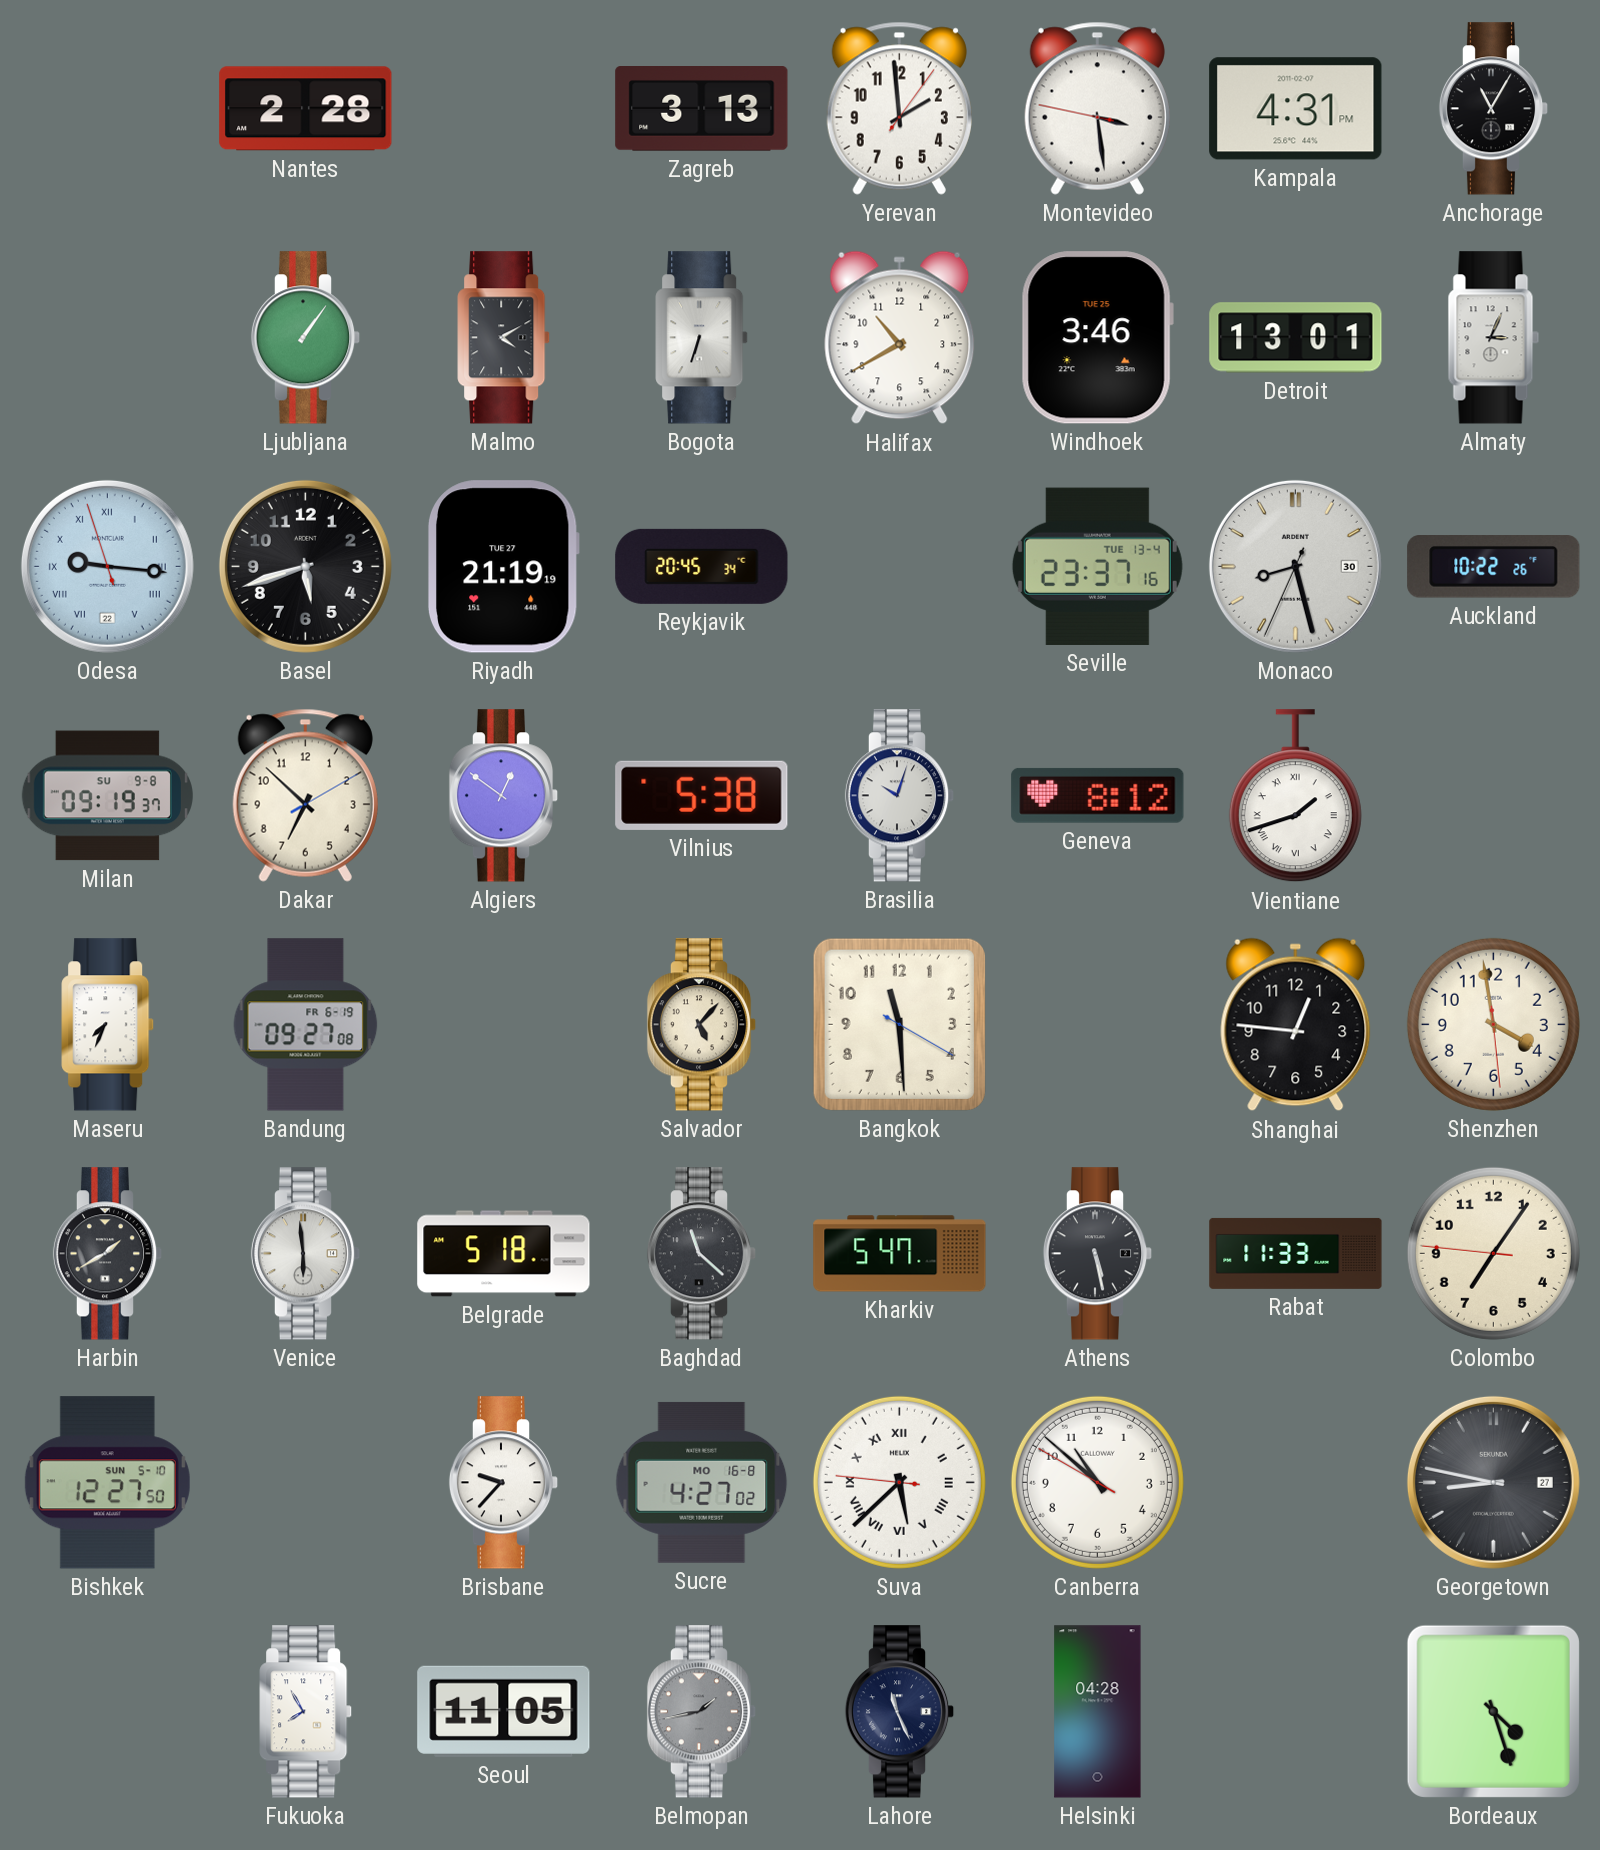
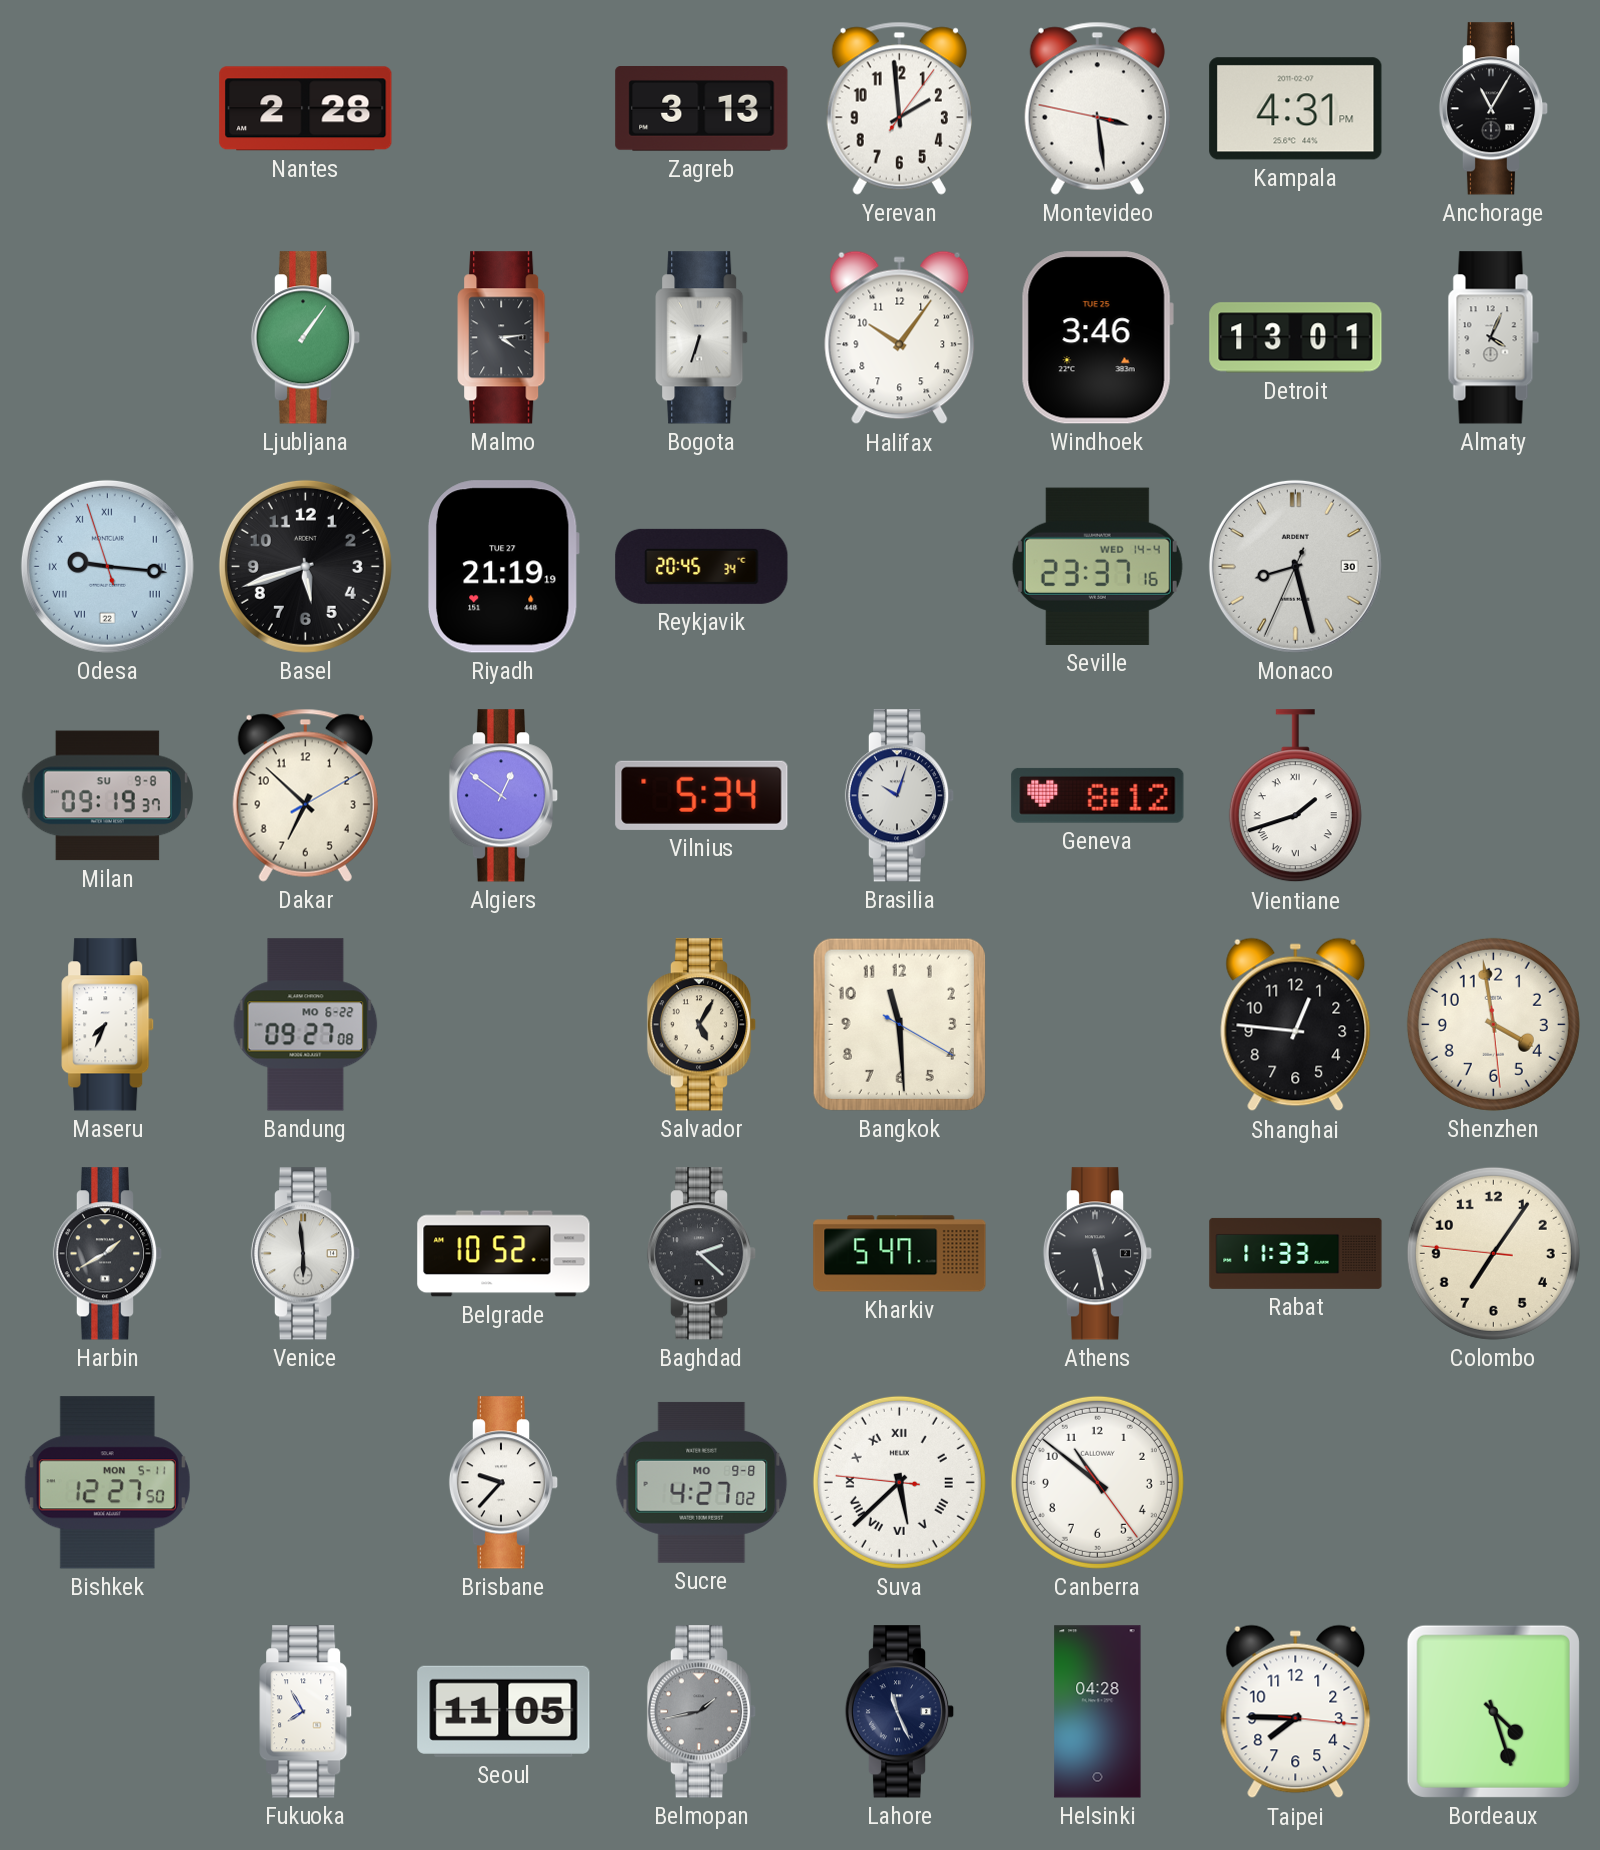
Malmo: 4:10 -> 4:14
Halifax: 10:40 -> 10:06
Almaty: 3:04 -> 4:04
Seville date: TUE 13-4 -> WED 14-4
Auckland: 10:22 -> none
Vilnius: 5:38 -> 5:34
Bandung date: FR 6-19 -> MO 6-22
Salvador: 5:07 -> 5:05
Belgrade: 5:18 -> 10:52
Baghdad: 11:22 -> 2:22
Bishkek date: SUN 5-10 -> MON 5-11
Sucre date: MO 16-8 -> MO 9-8
Canberra: 10:51:50 -> 10:51:24
Georgetown: 8:47 -> none
Taipei: none -> 7:45
